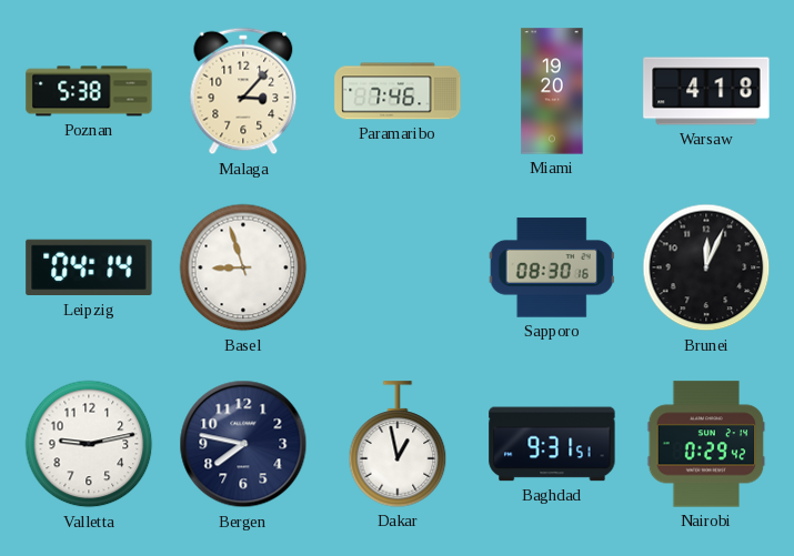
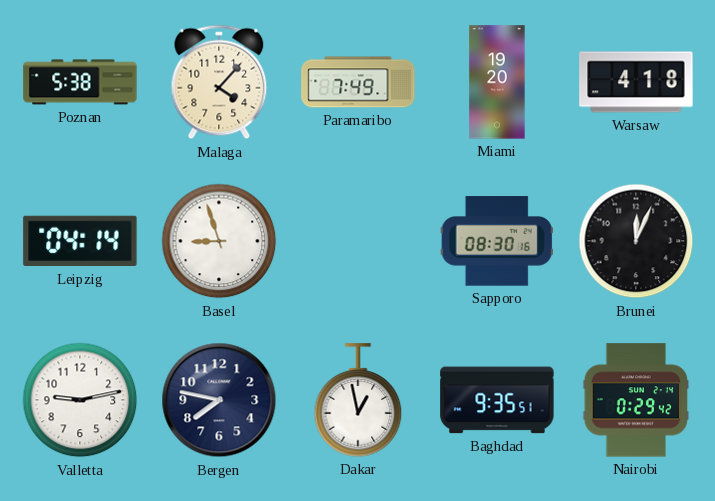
Malaga: 3:07 -> 4:07
Paramaribo: 7:46 -> 7:49
Baghdad: 9:31 -> 9:35
